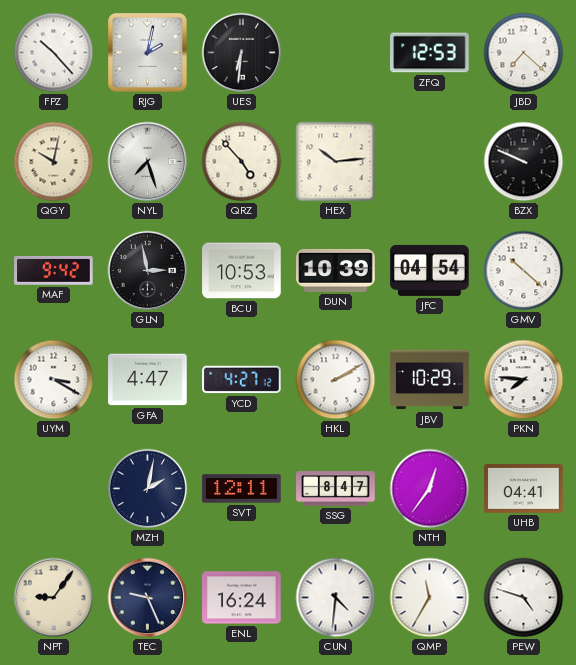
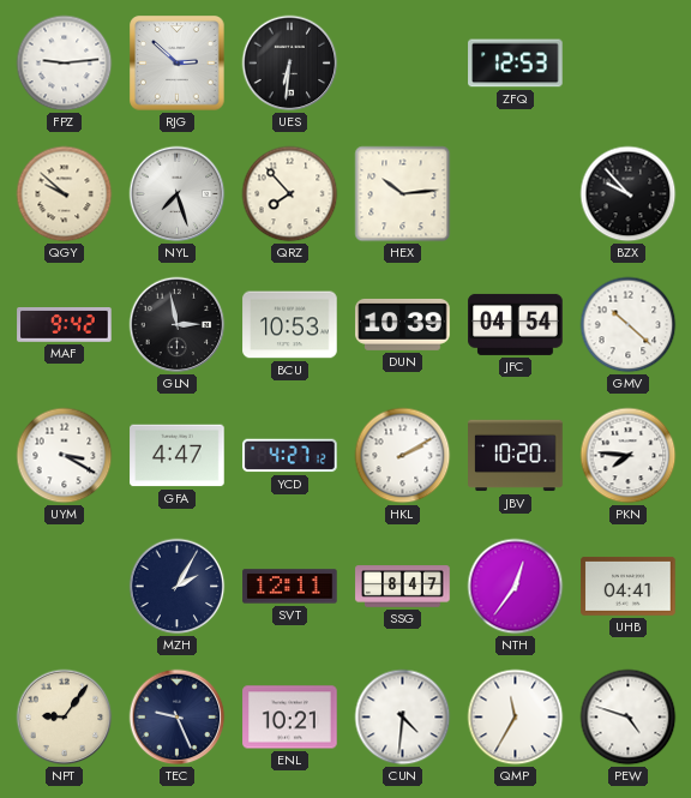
FPZ: 10:23 -> 9:14
RJG: 2:02 -> 2:52
JBD: 7:22 -> none
QGY: 10:02 -> 9:52
QRZ: 4:53 -> 7:53
BZX: 9:49 -> 9:53
JBV: 10:29 -> 10:20
MZH: 2:02 -> 2:05
ENL: 16:24 -> 10:21
